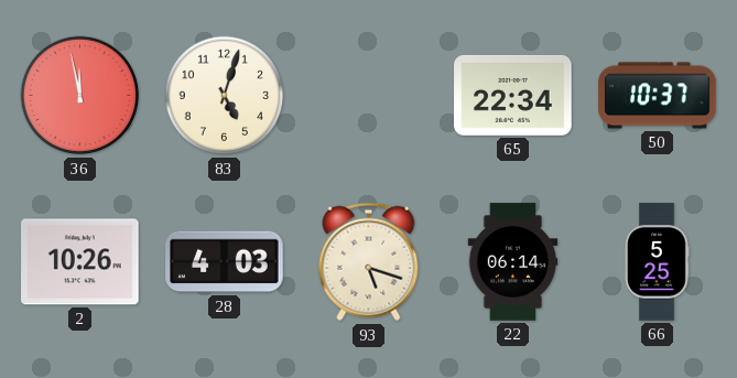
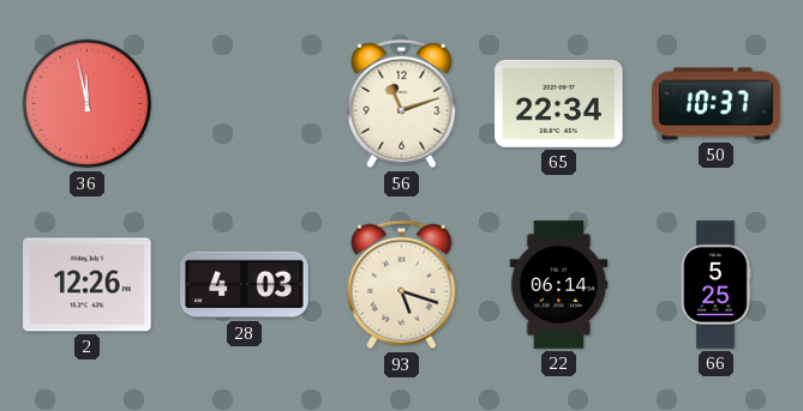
83: 5:03 -> none
56: none -> 11:12
2: 10:26 -> 12:26
